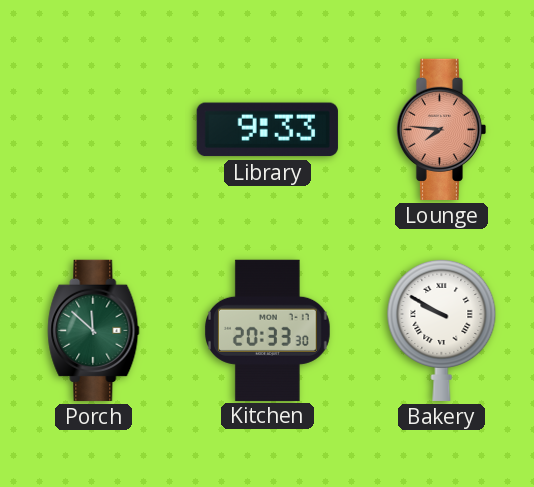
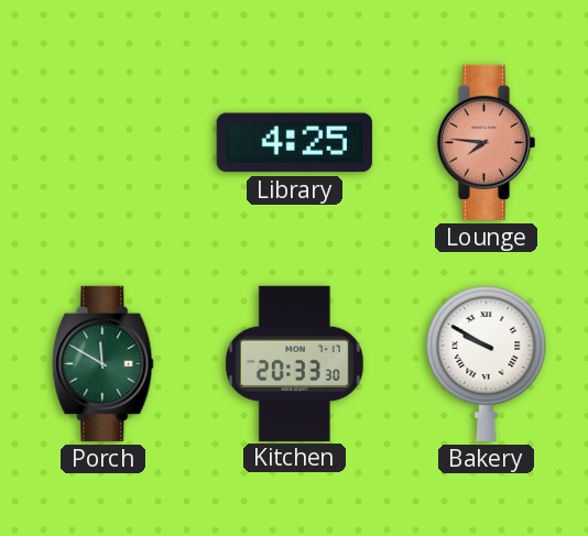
Library: 9:33 -> 4:25
Porch: 11:52 -> 11:50
